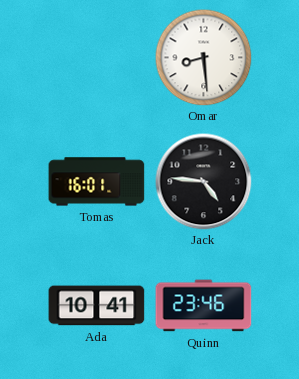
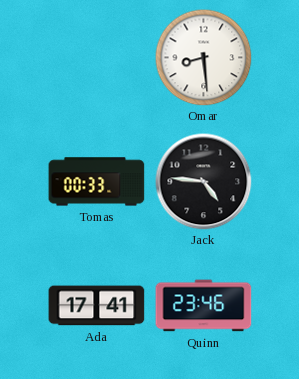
Tomas: 16:01 -> 00:33
Ada: 10:41 -> 17:41
